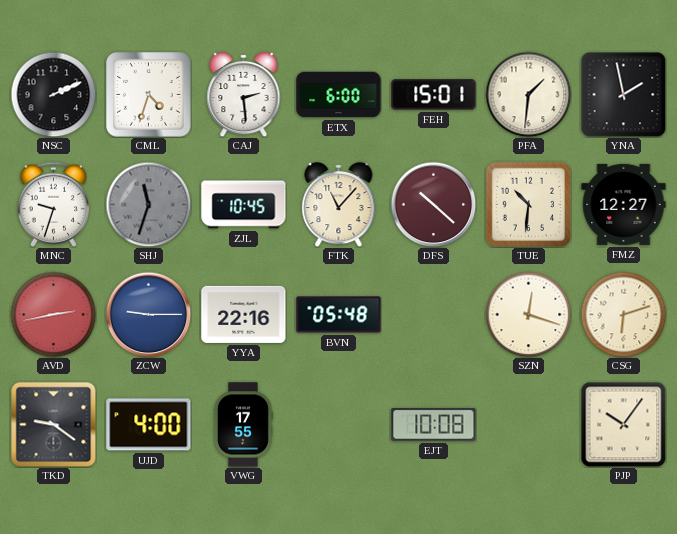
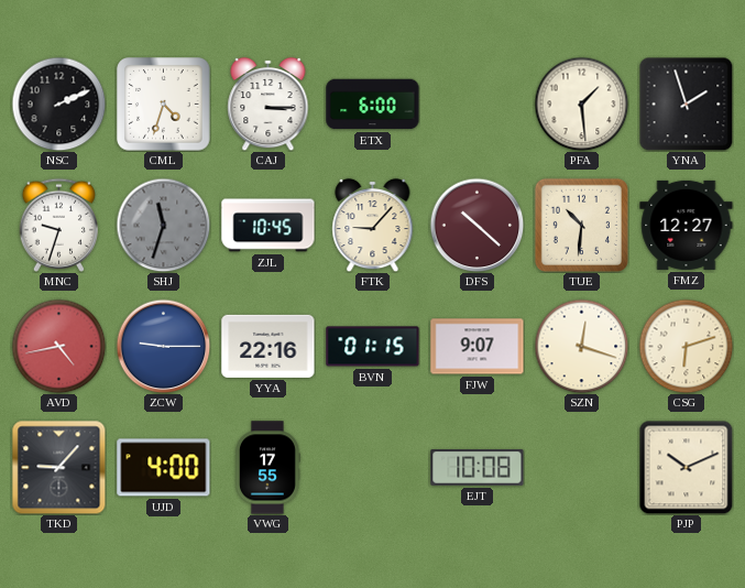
CAJ: 2:29 -> 3:15
FEH: 15:01 -> none
PFA: 1:31 -> 1:29
YNA: 1:58 -> 1:57
FTK: 11:07 -> 9:07
AVD: 2:43 -> 4:43
BVN: 05:48 -> 01:15
FJW: none -> 9:07
TKD: 9:21 -> 9:07
PJP: 10:06 -> 10:11
